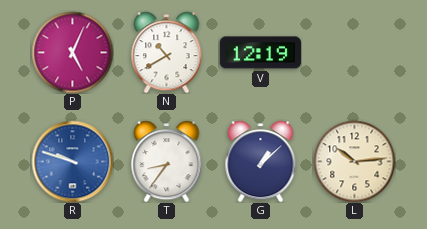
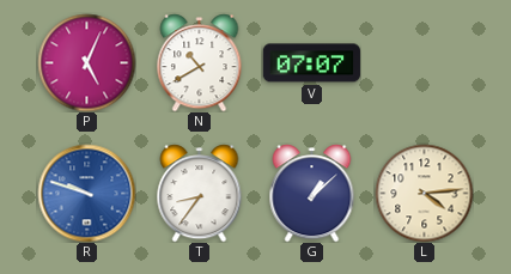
V: 12:19 -> 07:07
L: 10:14 -> 4:14
